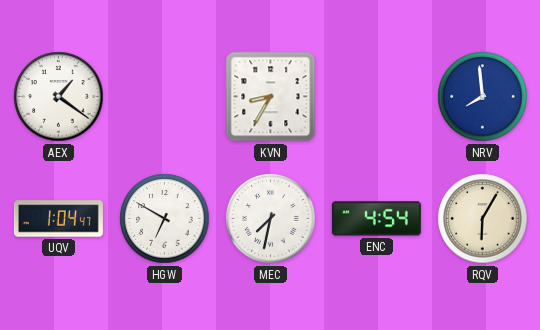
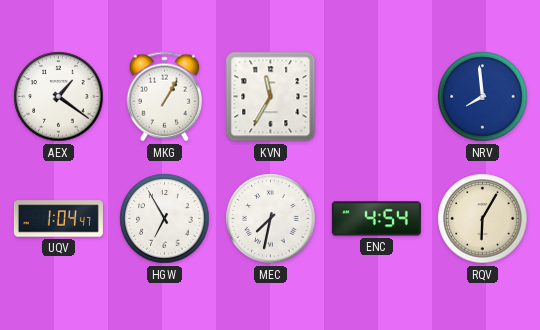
MKG: none -> 1:05
KVN: 8:35 -> 11:35
HGW: 6:50 -> 6:55
